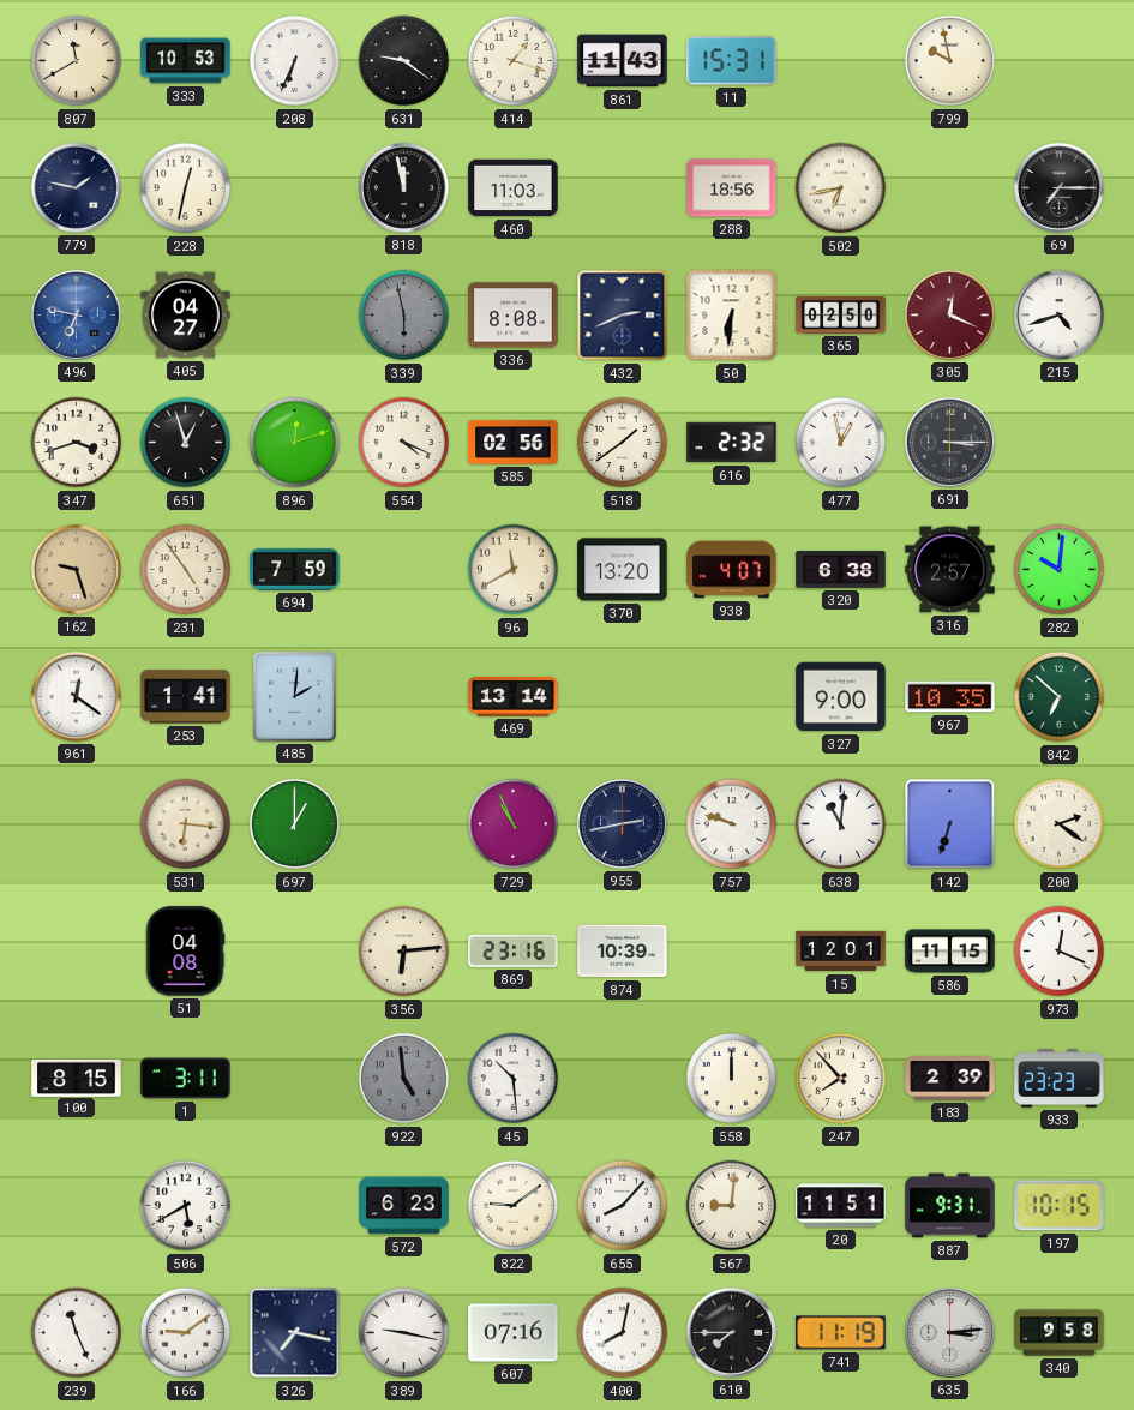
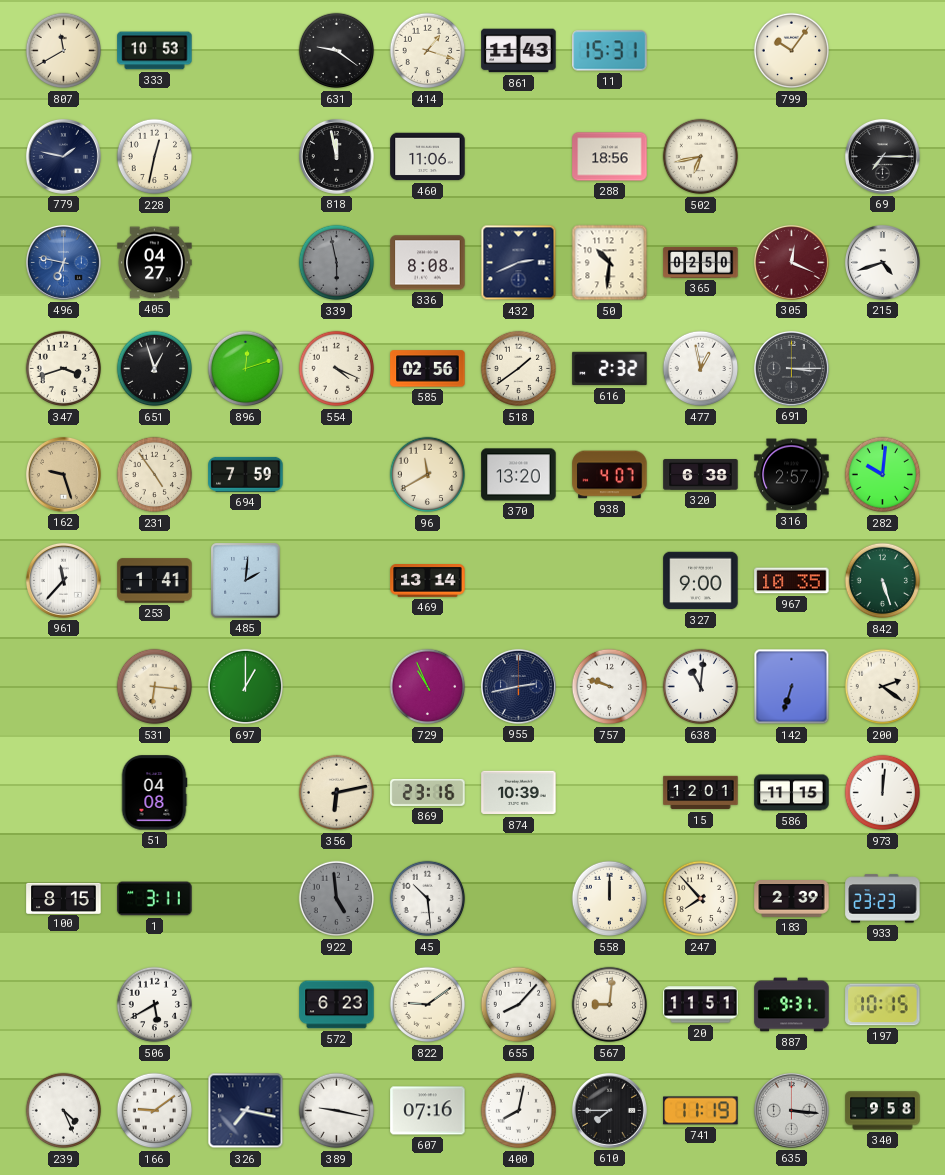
208: 6:34 -> none
799: 9:58 -> 10:06
460: 11:03 -> 11:06
50: 6:31 -> 10:31
961: 12:21 -> 11:37
842: 6:52 -> 5:27
356: 6:14 -> 6:13
973: 12:19 -> 12:01
239: 11:26 -> 4:26
635: 3:14 -> 3:16
